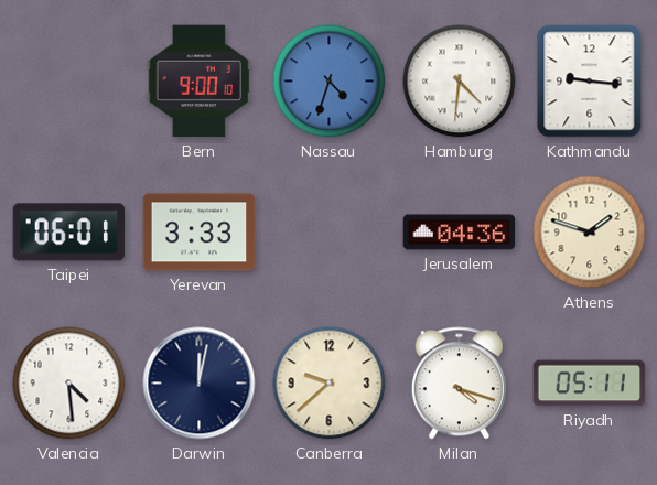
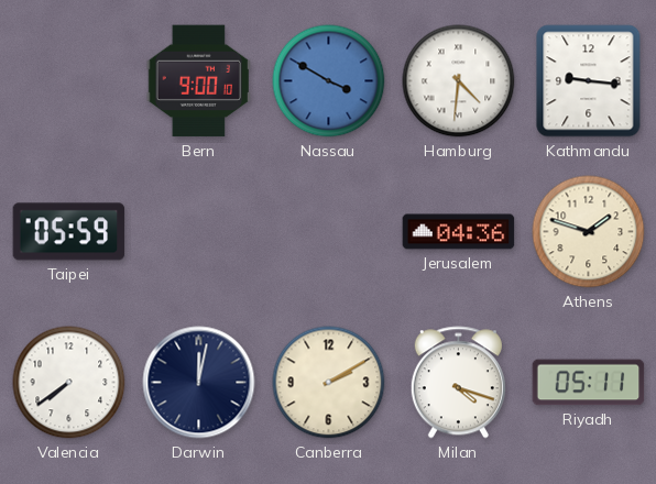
Nassau: 4:33 -> 3:50
Taipei: 06:01 -> 05:59
Yerevan: 3:33 -> none
Valencia: 4:29 -> 7:39
Canberra: 9:38 -> 2:10
